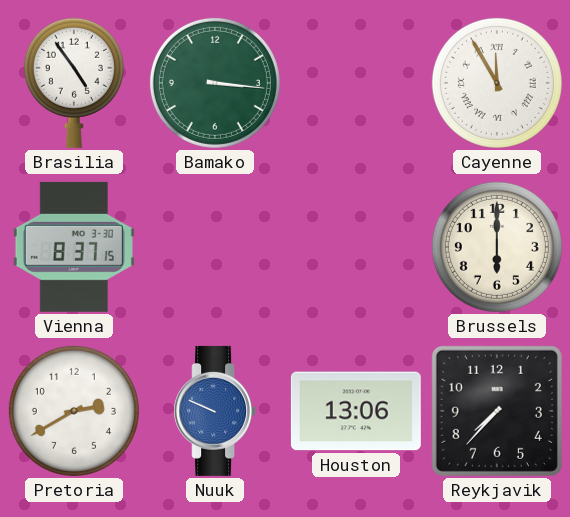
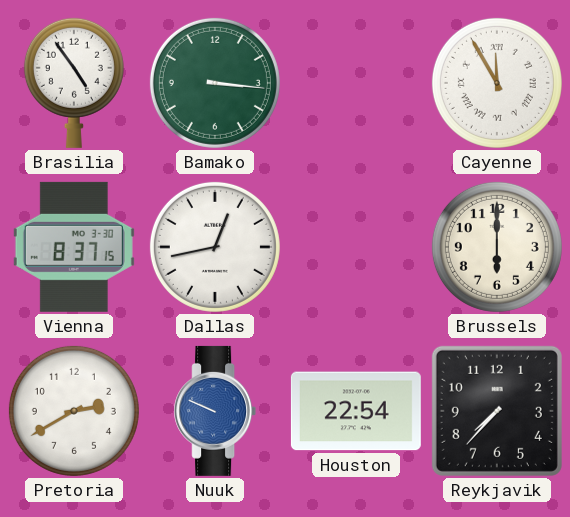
Dallas: none -> 12:43
Houston: 13:06 -> 22:54
